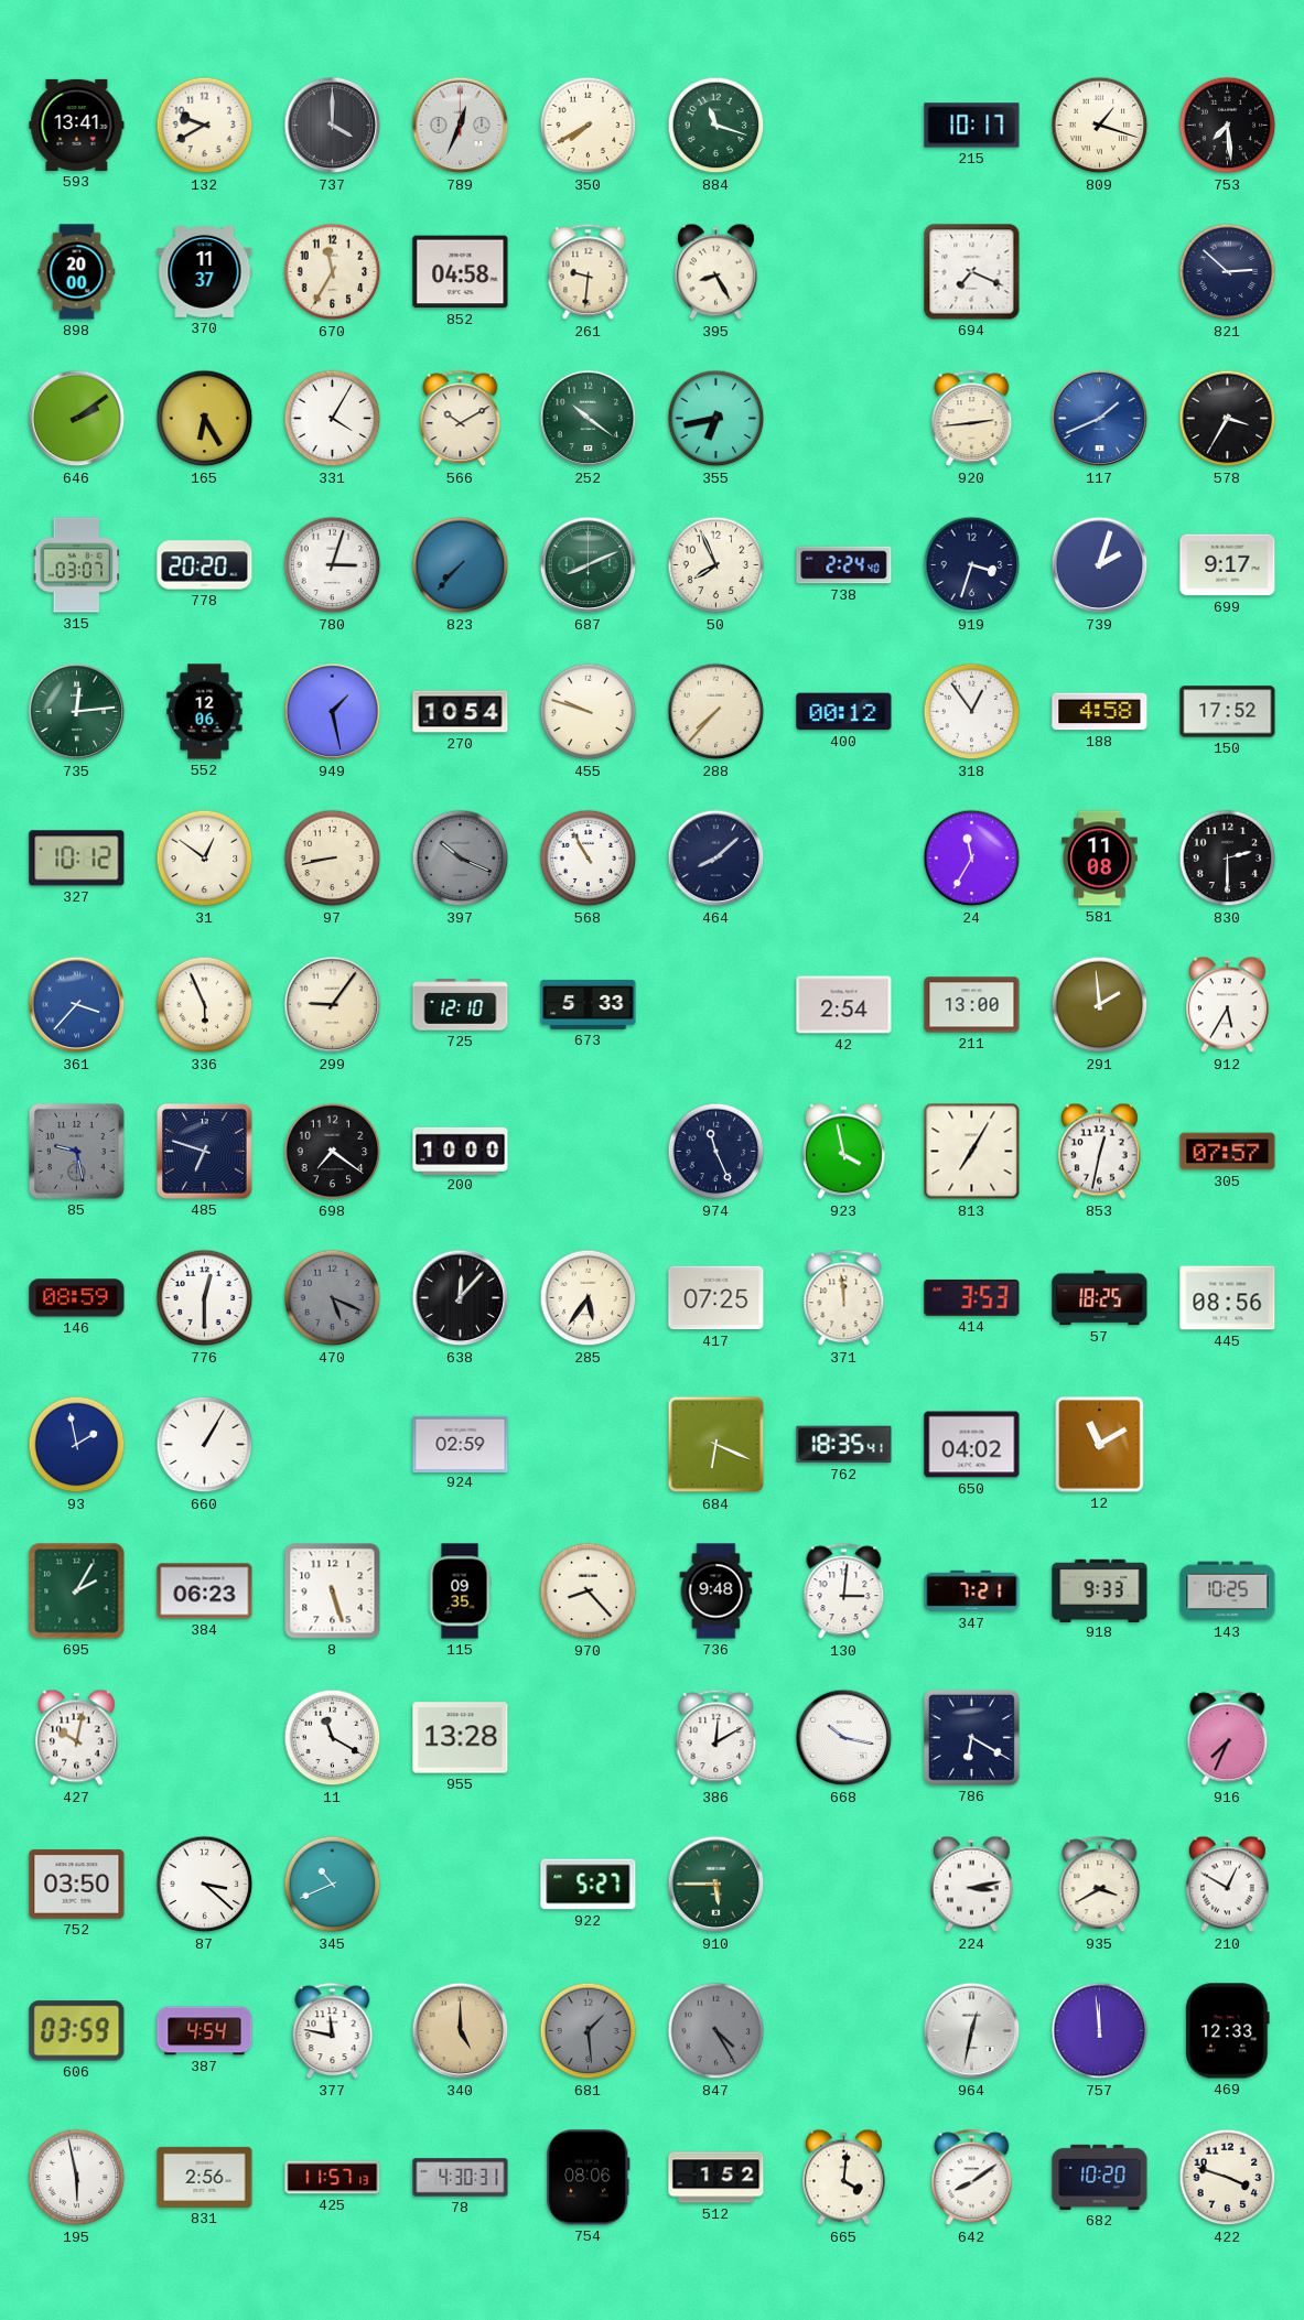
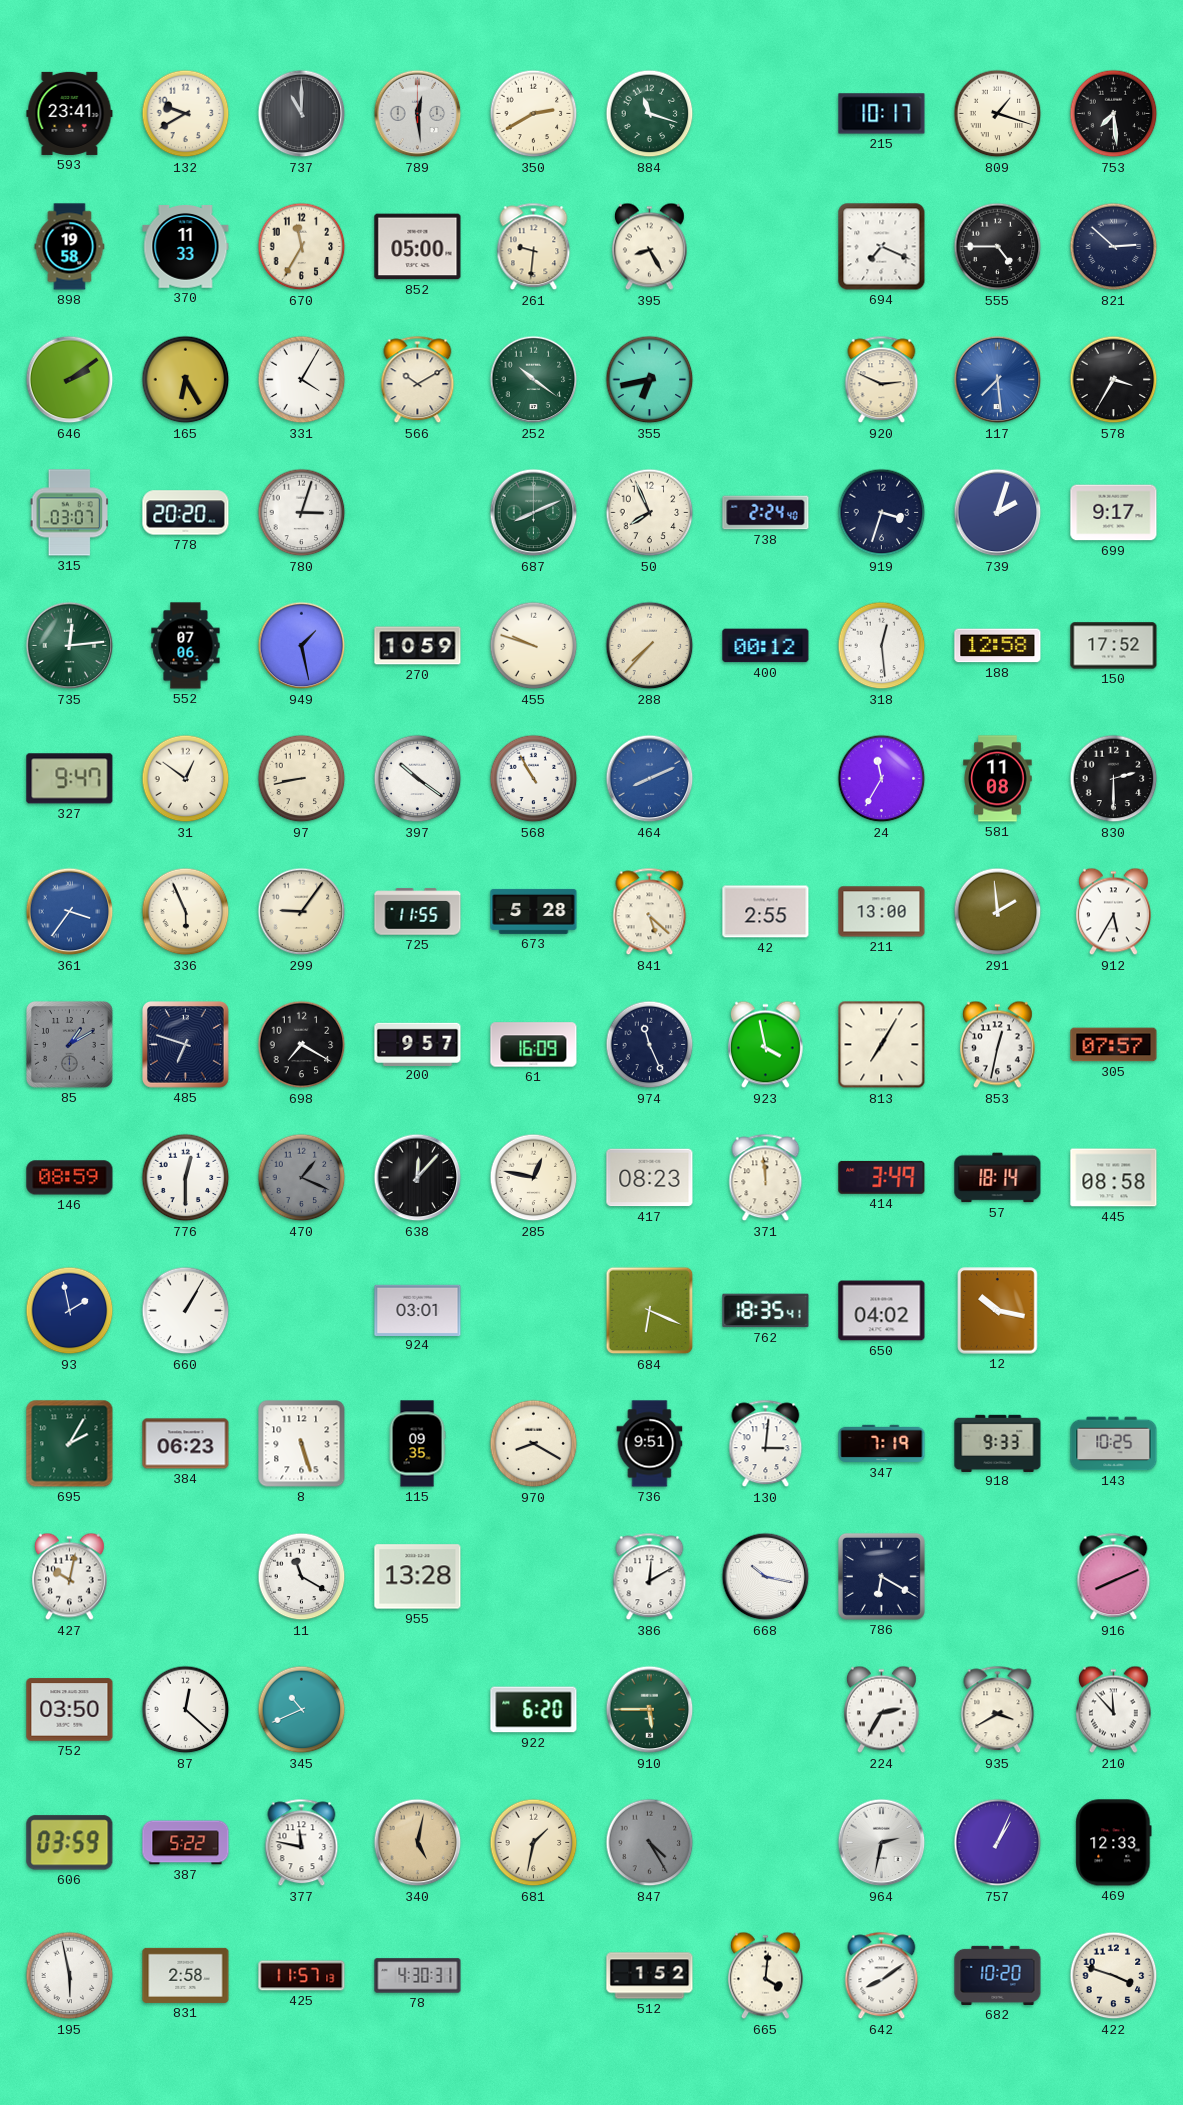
593: 13:41 -> 23:41
737: 4:00 -> 11:00
789: 12:34 -> 12:29
350: 7:40 -> 2:40
898: 20:00 -> 19:58
370: 11:37 -> 11:33
852: 04:58 -> 05:00
555: none -> 4:45
920: 2:44 -> 2:49
117: 1:41 -> 7:29
823: 7:37 -> none
552: 12:06 -> 07:06
270: 10:54 -> 10:59
318: 12:54 -> 12:29
188: 4:58 -> 12:58
327: 10:12 -> 9:47
397: 10:19 -> 10:21
397 dial: grey -> white
464: 8:08 -> 8:11
464 dial: navy -> blue
361: 3:37 -> 3:36
725: 12:10 -> 11:55
673: 5:33 -> 5:28
841: none -> 5:22
42: 2:54 -> 2:55
85: 9:28 -> 1:10
698: 7:21 -> 7:20
200: 10:00 -> 9:57
61: none -> 16:09
470: 5:19 -> 1:19
285: 5:36 -> 12:47
417: 07:25 -> 08:23
414: 3:53 -> 3:49
57: 18:25 -> 18:14
445: 08:56 -> 08:58
924: 02:59 -> 03:01
12: 11:10 -> 10:17
970: 8:23 -> 8:20
736: 9:48 -> 9:51
347: 7:21 -> 7:19
916: 7:34 -> 8:11
87: 3:22 -> 12:22
922: 5:27 -> 6:20
224: 3:13 -> 2:35
210: 12:50 -> 11:53
387: 4:54 -> 5:22
340: 5:00 -> 5:02
681: 1:29 -> 1:32
681 dial: grey -> cream
964: 12:32 -> 2:32
757: 11:59 -> 1:04
831: 2:56 -> 2:58
754: 08:06 -> none
